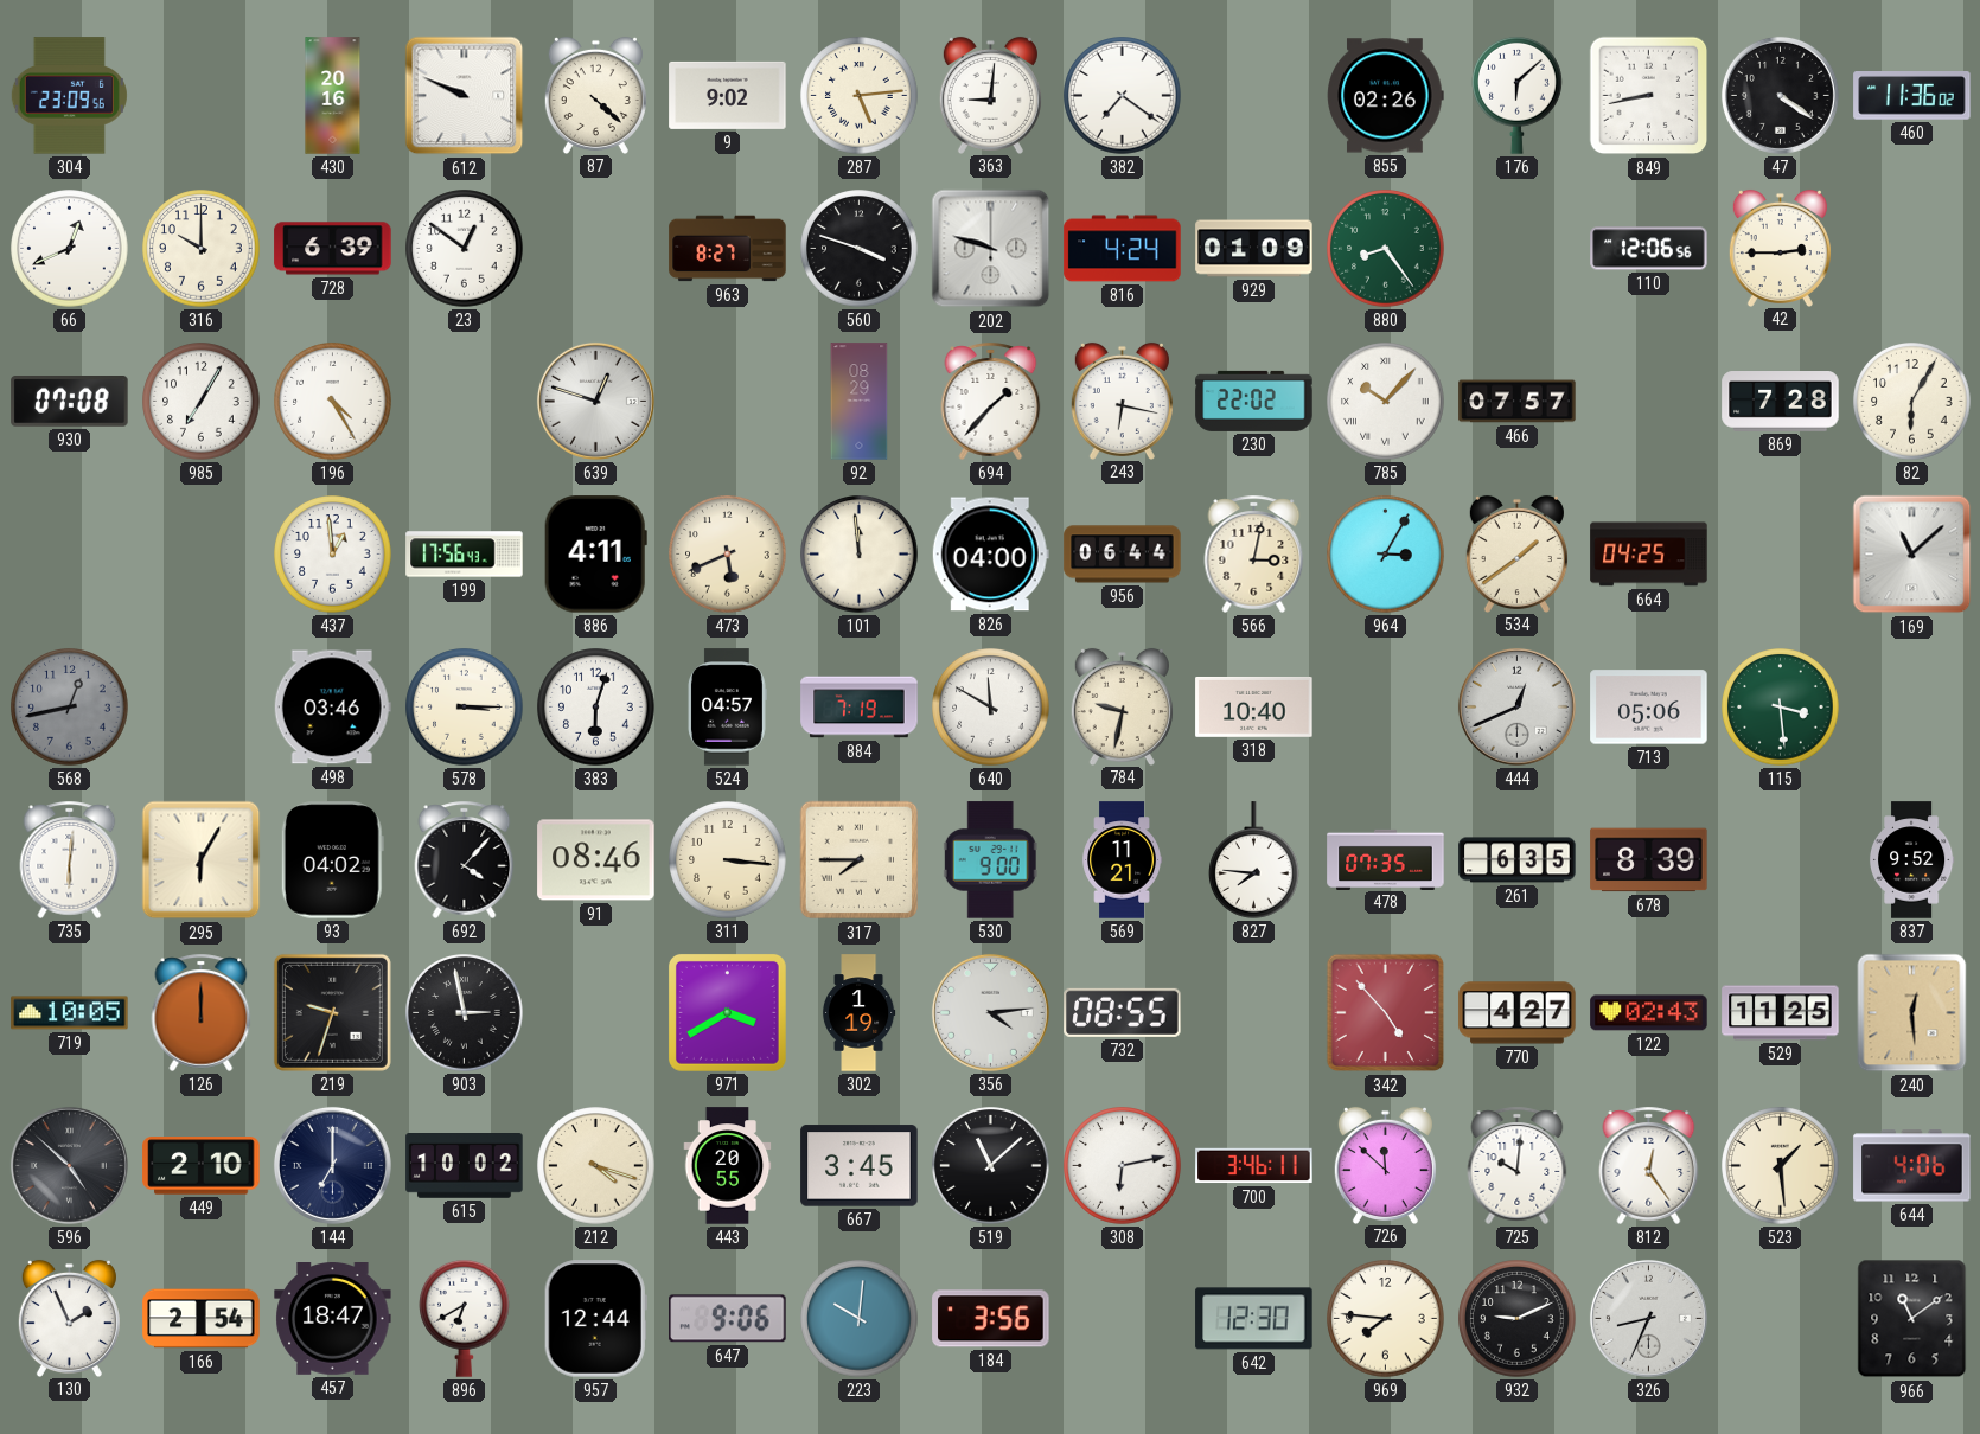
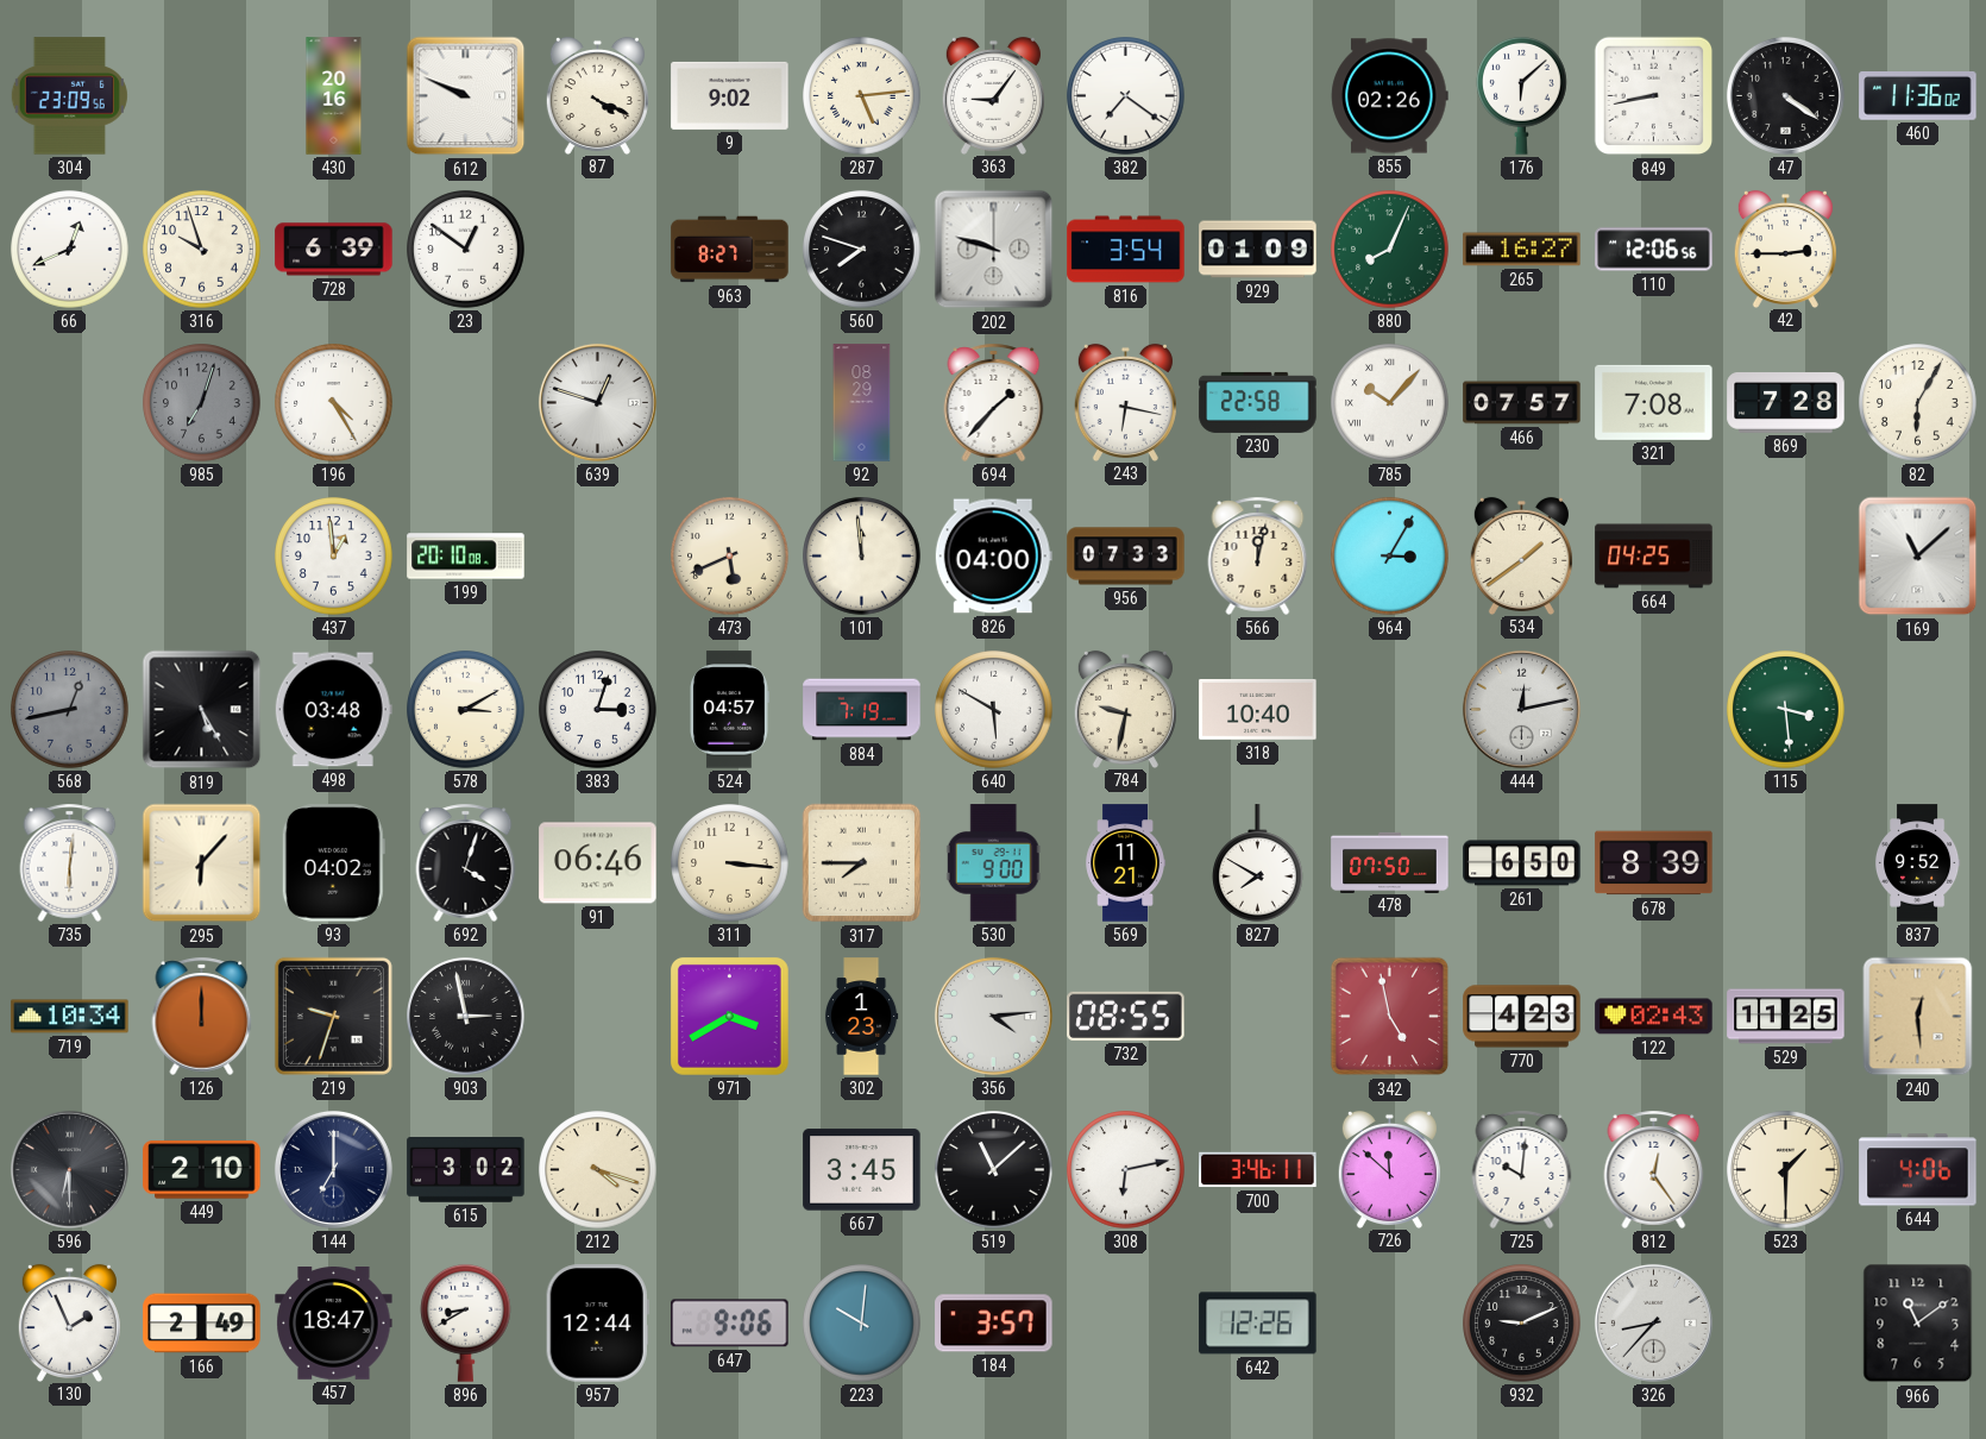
87: 4:22 -> 4:19
363: 9:01 -> 9:06
316: 10:00 -> 9:57
560: 3:48 -> 7:48
816: 4:24 -> 3:54
880: 8:24 -> 8:04
265: none -> 16:27
930: 07:08 -> none
985: 7:05 -> 7:03
985 dial: white -> grey
230: 22:02 -> 22:58
321: none -> 7:08
199: 17:56 -> 20:10
886: 4:11 -> none
956: 06:44 -> 07:33
566: 3:02 -> 12:02
819: none -> 5:25
498: 03:46 -> 03:48
578: 3:15 -> 3:10
383: 6:03 -> 3:03
640: 11:50 -> 5:50
444: 12:41 -> 12:13
713: 05:06 -> none
295: 6:05 -> 6:07
692: 4:07 -> 4:03
91: 08:46 -> 06:46
827: 7:46 -> 7:50
478: 07:35 -> 07:50
261: 6:35 -> 6:50
719: 10:05 -> 10:34
302: 1:19 -> 1:23
342: 4:53 -> 4:58
770: 4:27 -> 4:23
596: 4:52 -> 6:30
615: 10:02 -> 3:02
443: 20:55 -> none
523: 1:29 -> 1:30
166: 2:54 -> 2:49
896: 6:40 -> 8:40
184: 3:56 -> 3:57
642: 12:30 -> 12:26
969: 7:46 -> none
326: 8:34 -> 8:37
